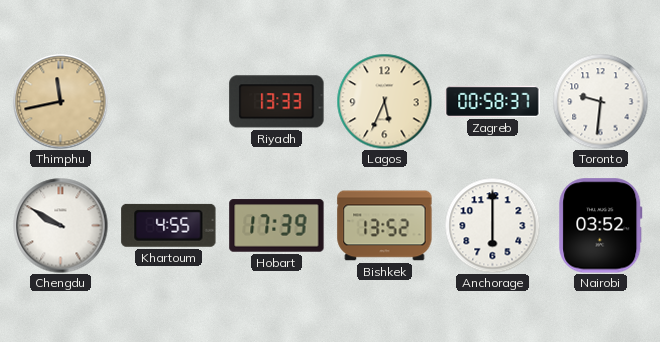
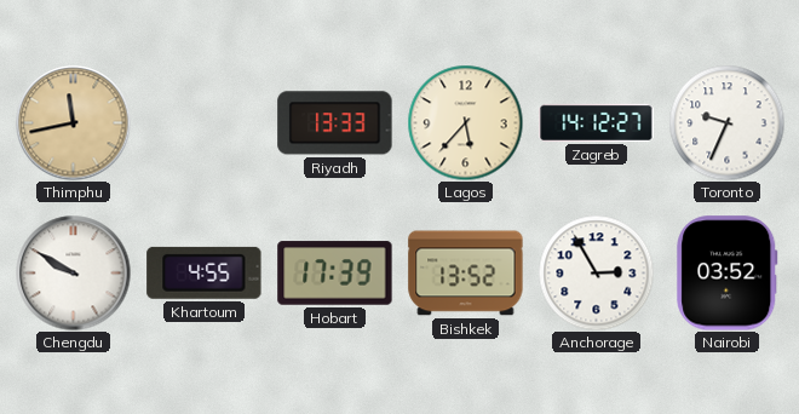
Lagos: 5:34 -> 5:37
Zagreb: 00:58 -> 14:12
Toronto: 9:31 -> 9:34
Anchorage: 6:00 -> 2:55
